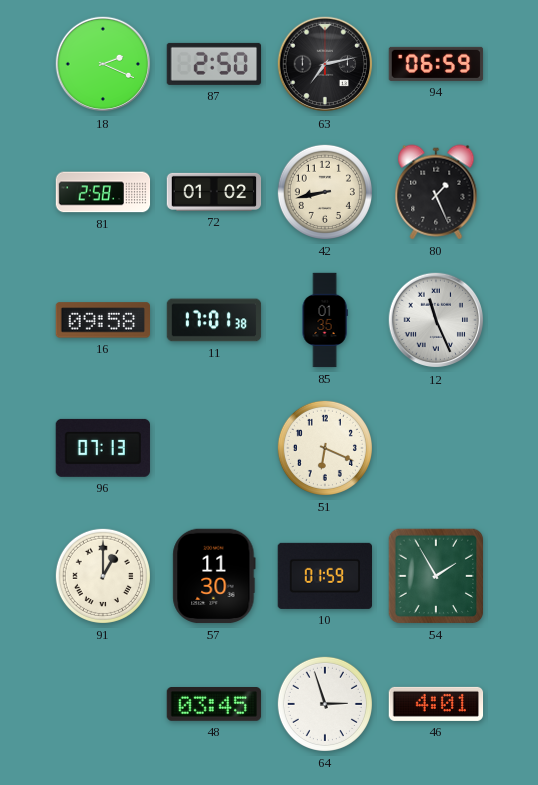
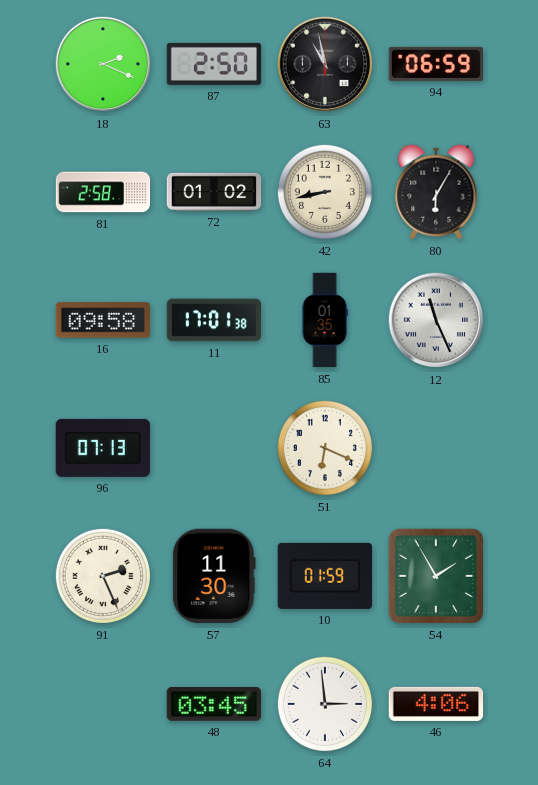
63: 7:13 -> 10:58
80: 1:26 -> 6:05
91: 1:00 -> 2:26
64: 2:57 -> 2:59
46: 4:01 -> 4:06
